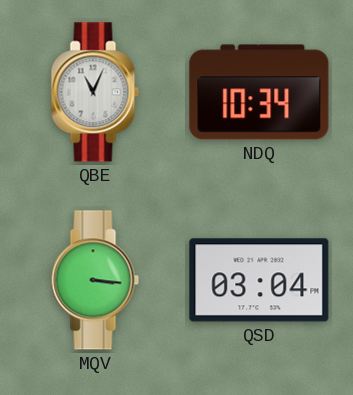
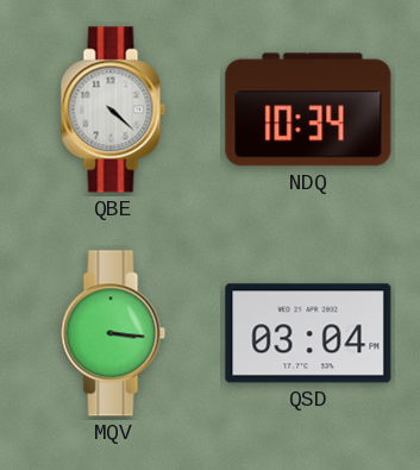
QBE: 11:04 -> 4:22
